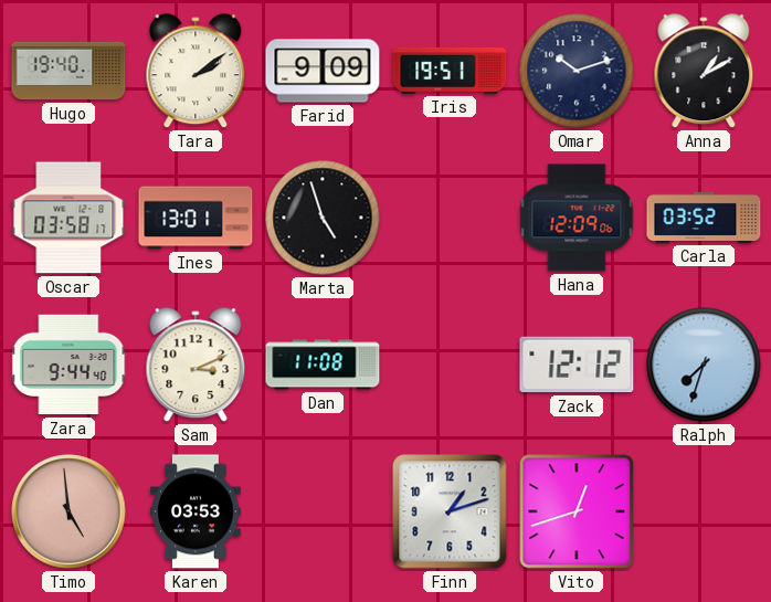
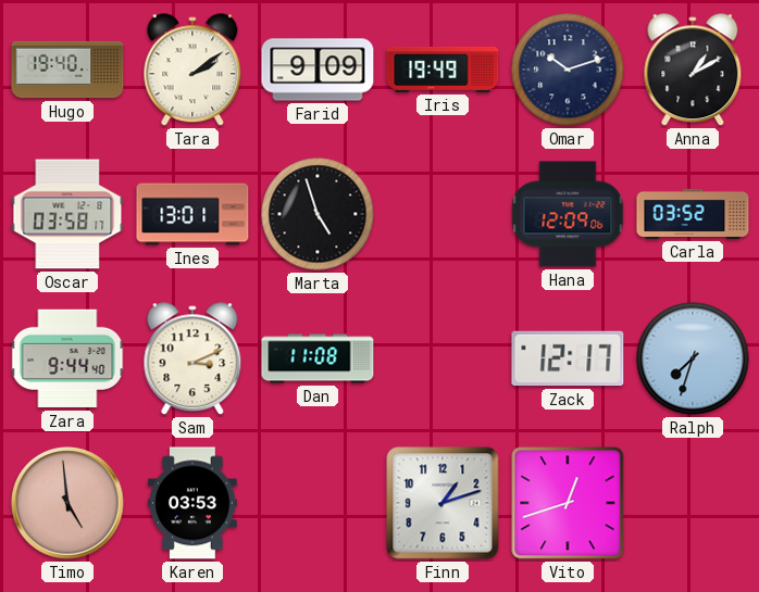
Iris: 19:51 -> 19:49
Zack: 12:12 -> 12:17
